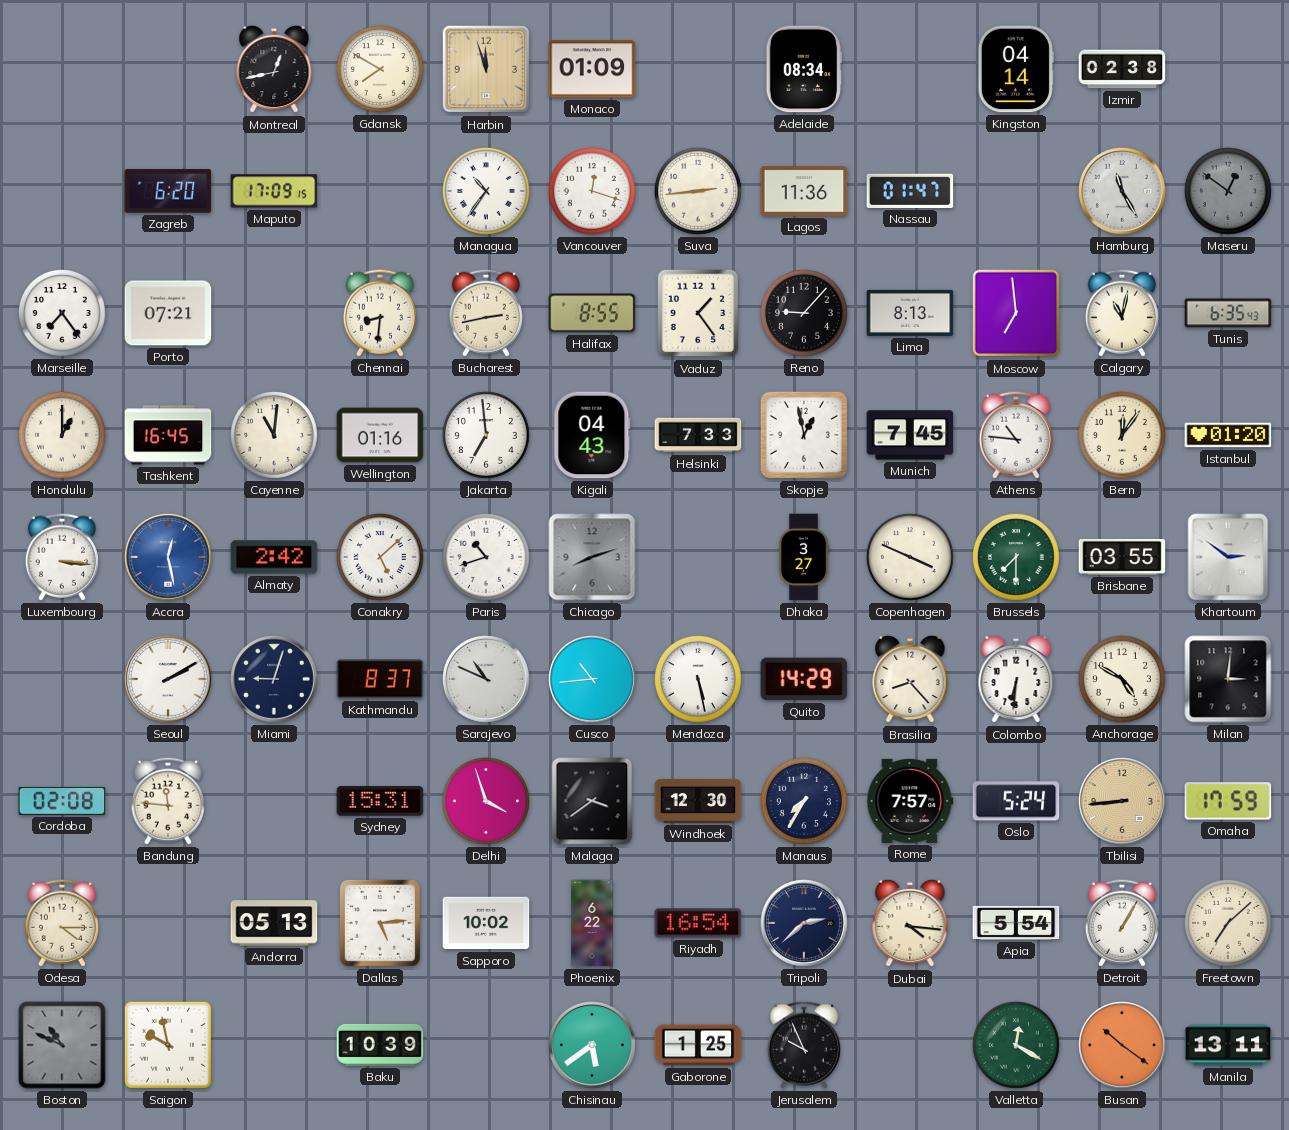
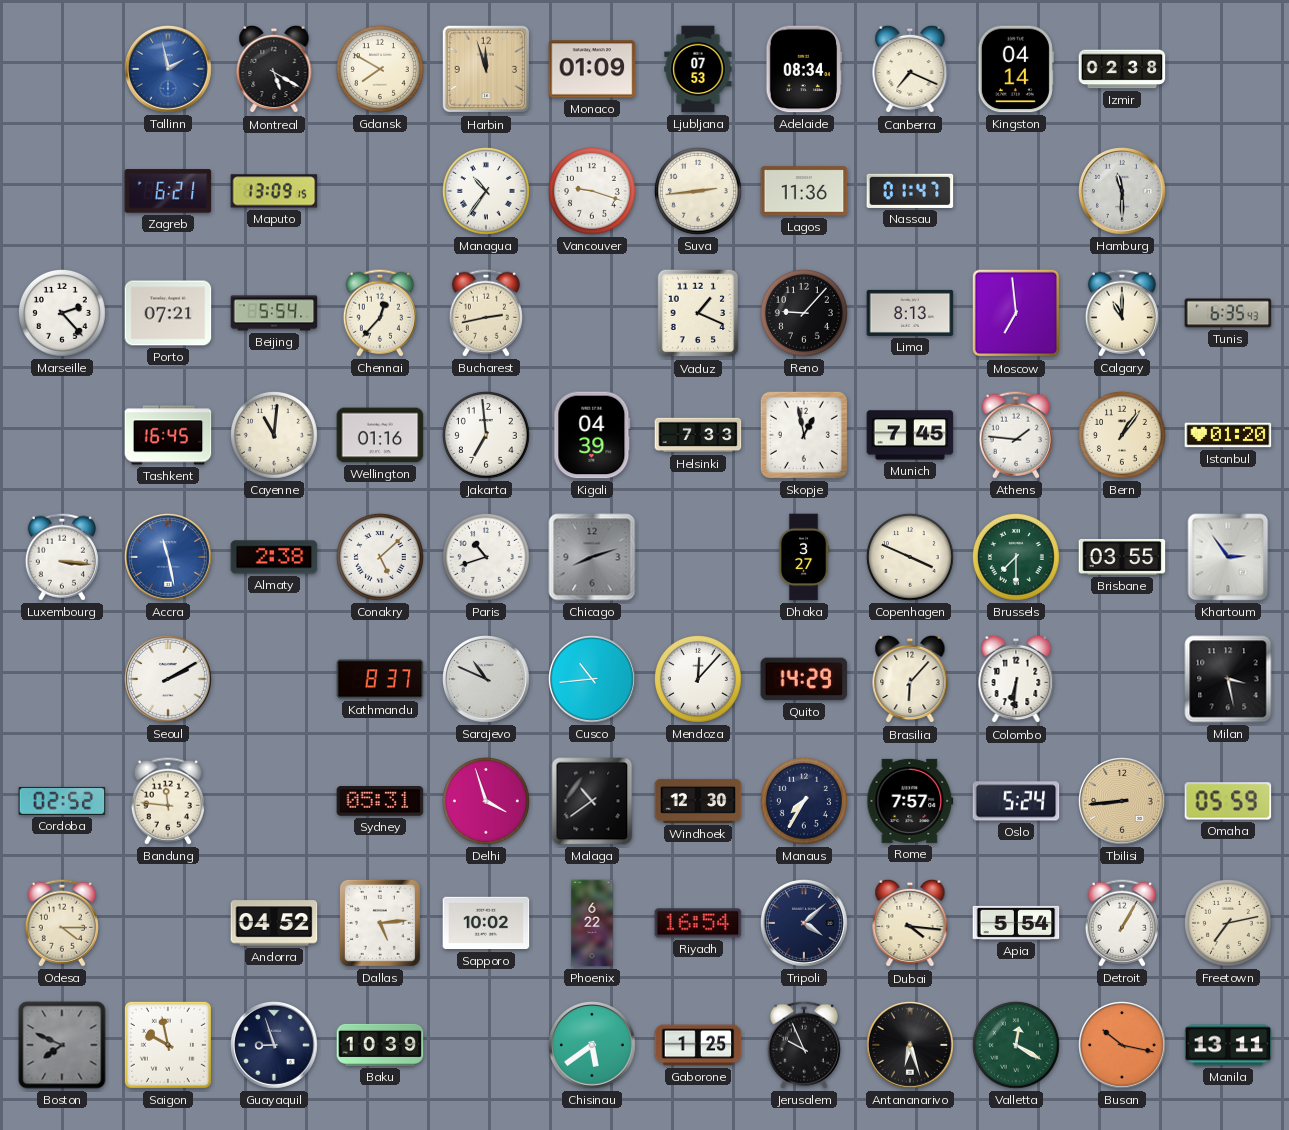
Tallinn: none -> 1:58
Montreal: 12:43 -> 5:20
Ljubljana: none -> 07:53
Canberra: none -> 7:19
Zagreb: 6:20 -> 6:21
Maputo: 17:09 -> 13:09
Vancouver: 12:18 -> 9:18
Hamburg: 11:25 -> 11:30
Maseru: 12:51 -> none
Marseille: 7:24 -> 2:23
Beijing: none -> 5:54
Chennai: 8:31 -> 12:37
Halifax: 8:55 -> none
Vaduz: 1:24 -> 1:19
Calgary: 11:02 -> 11:00
Honolulu: 1:00 -> none
Kigali: 04:43 -> 04:39
Athens: 10:46 -> 1:46
Bern: 12:06 -> 1:06
Accra: 12:28 -> 11:28
Almaty: 2:42 -> 2:38
Khartoum: 2:51 -> 2:54
Miami: 9:03 -> none
Mendoza: 5:28 -> 12:07
Brasilia: 8:23 -> 6:07
Anchorage: 4:50 -> none
Milan: 3:01 -> 3:28
Cordoba: 02:08 -> 02:52
Sydney: 15:31 -> 05:31
Malaga: 3:39 -> 10:39
Omaha: 17:59 -> 05:59
Andorra: 05:13 -> 04:52
Tripoli: 2:38 -> 4:08
Freetown: 7:08 -> 7:13
Boston: 10:49 -> 7:49
Guayaquil: none -> 8:57
Antananarivo: none -> 6:27
Busan: 10:21 -> 10:17
